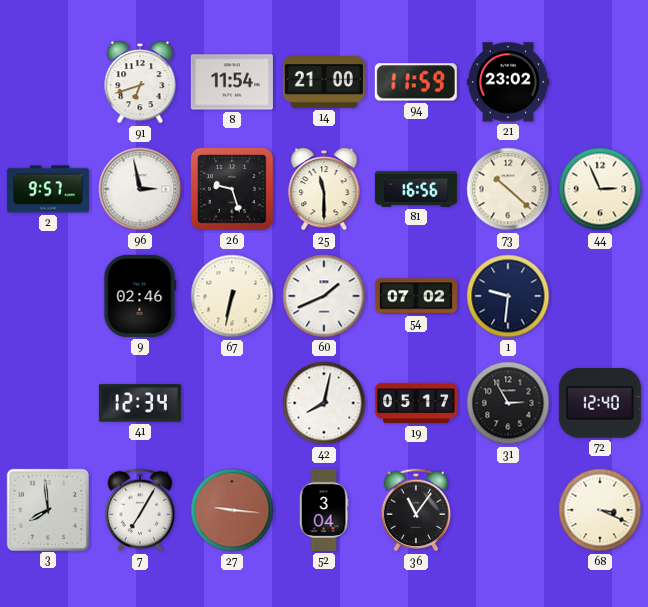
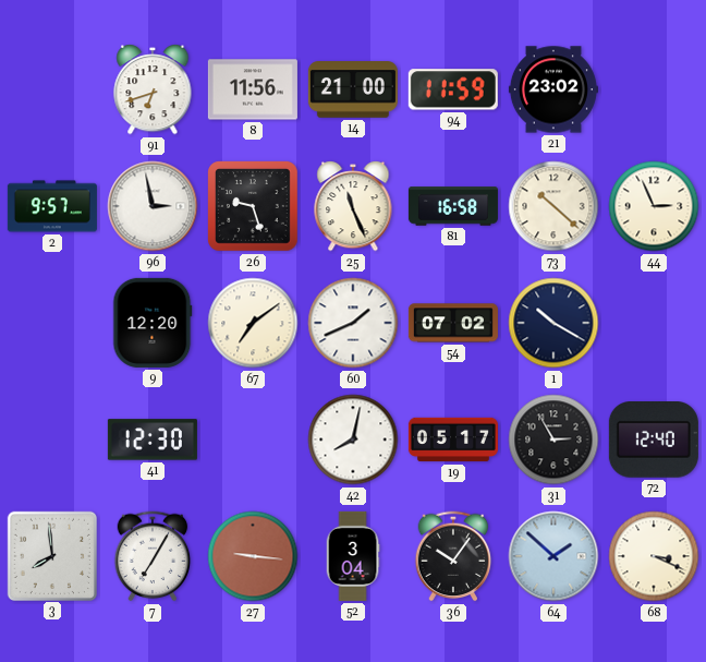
8: 11:54 -> 11:56
25: 11:30 -> 11:26
81: 16:56 -> 16:58
9: 02:46 -> 12:20
67: 6:32 -> 7:09
1: 9:31 -> 10:20
41: 12:34 -> 12:30
36: 11:06 -> 10:06
64: none -> 1:52
